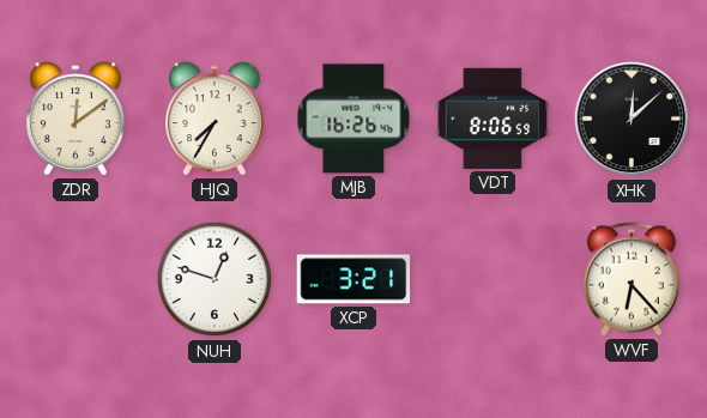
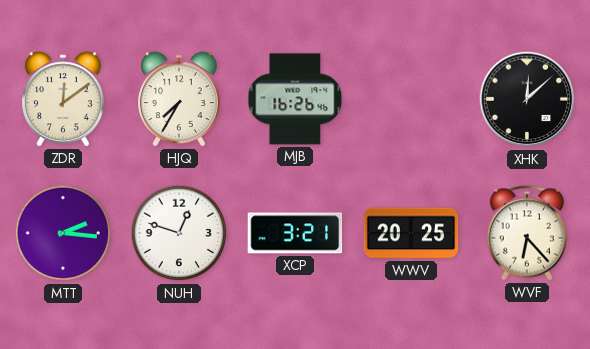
VDT: 8:06 -> none
MTT: none -> 2:16
WWV: none -> 20:25
